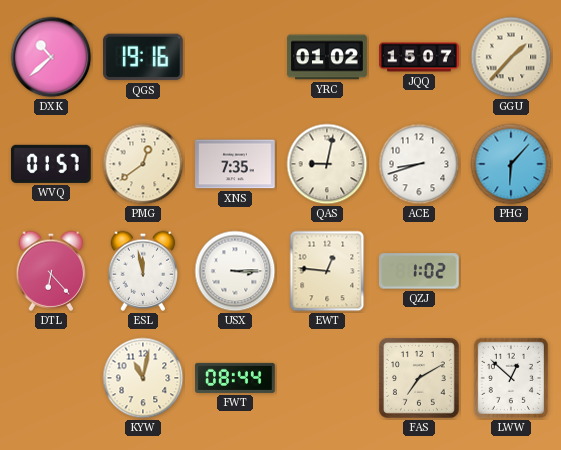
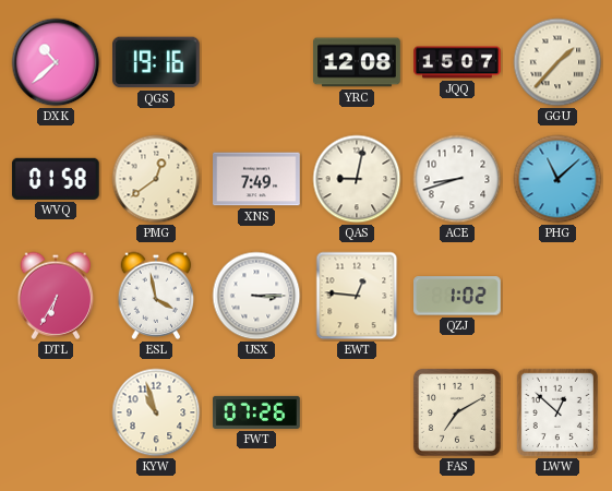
YRC: 01:02 -> 12:08
WVQ: 01:57 -> 01:58
XNS: 7:35 -> 7:49
PHG: 6:07 -> 11:08
DTL: 6:23 -> 6:35
ESL: 11:58 -> 3:58
KYW: 11:02 -> 10:57
FWT: 08:44 -> 07:26
